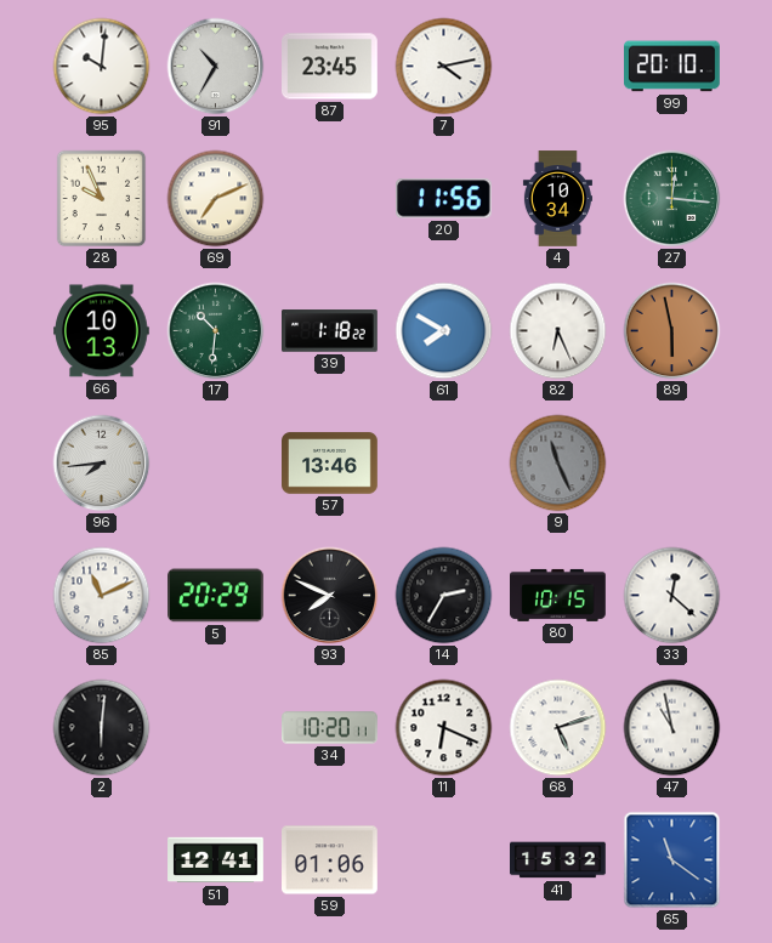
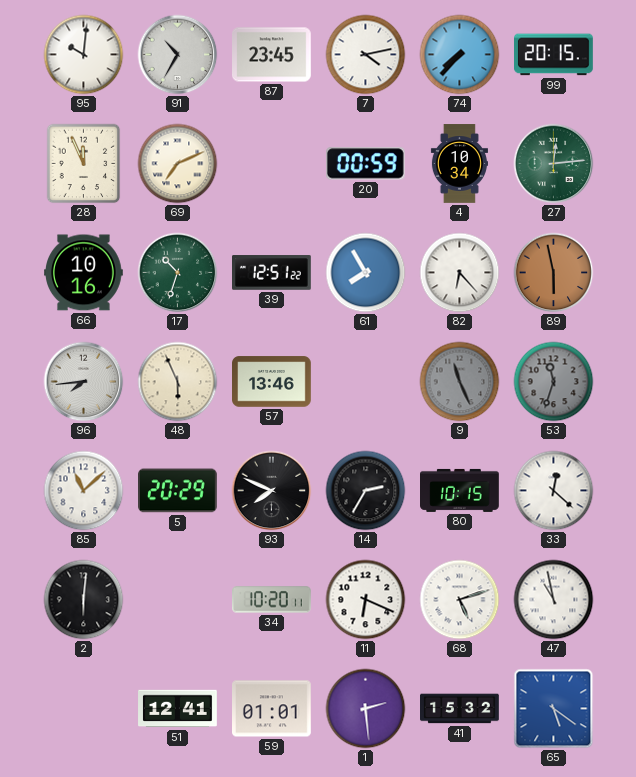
74: none -> 7:37
99: 20:10 -> 20:15
28: 9:56 -> 11:56
20: 11:56 -> 00:59
27: 12:16 -> 12:14
66: 10:13 -> 10:16
17: 10:31 -> 10:33
39: 1:18 -> 12:51
61: 7:50 -> 7:55
82: 6:26 -> 6:23
48: none -> 5:56
53: none -> 11:33
85: 11:11 -> 11:08
59: 01:06 -> 01:01
1: none -> 2:29
65: 11:21 -> 5:21
